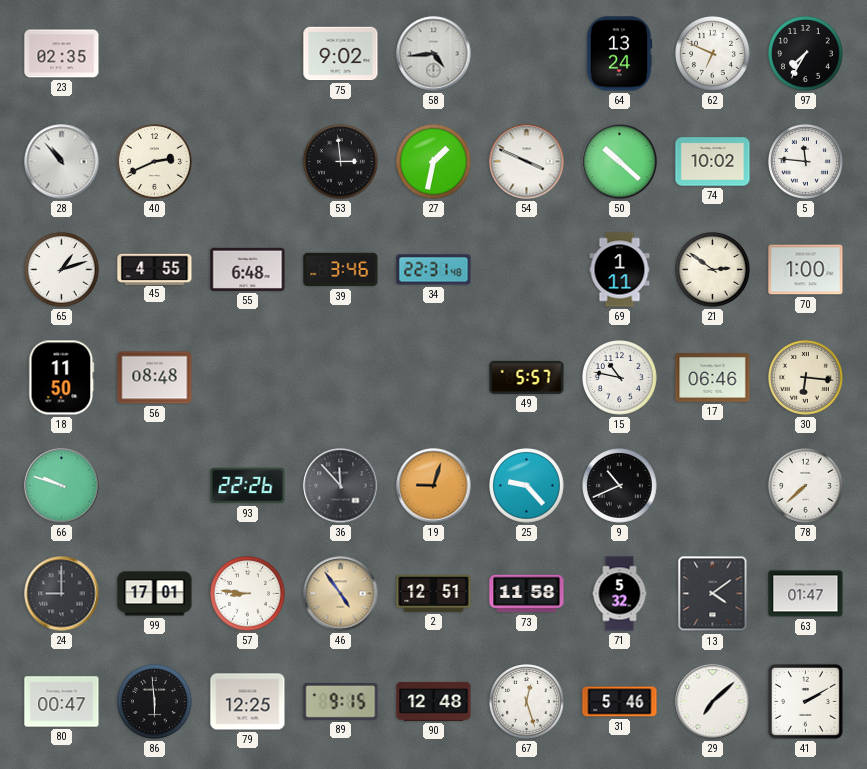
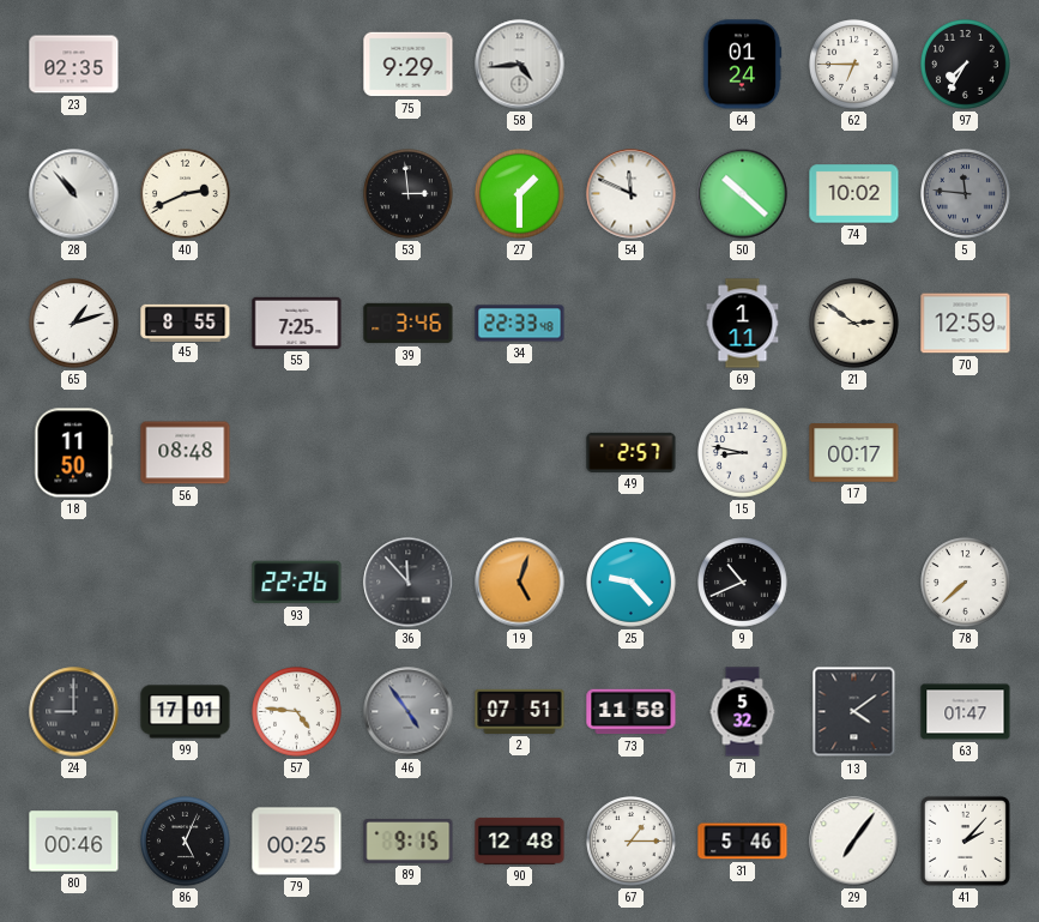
75: 9:02 -> 9:29
64: 13:24 -> 01:24
62: 6:49 -> 6:45
27: 1:32 -> 1:30
54: 3:49 -> 11:49
5 dial: white -> grey
45: 4:55 -> 8:55
55: 6:48 -> 7:25
34: 22:31 -> 22:33
70: 1:00 -> 12:59
49: 5:57 -> 2:57
15: 10:47 -> 8:47
17: 06:46 -> 00:17
30: 6:16 -> none
66: 9:48 -> none
19: 9:03 -> 5:03
57: 8:46 -> 4:46
46 dial: champagne -> grey
2: 12:51 -> 07:51
80: 00:47 -> 00:46
86: 5:59 -> 5:04
79: 12:25 -> 00:25
67: 12:27 -> 1:15
29: 7:08 -> 7:06
41: 2:10 -> 2:07
